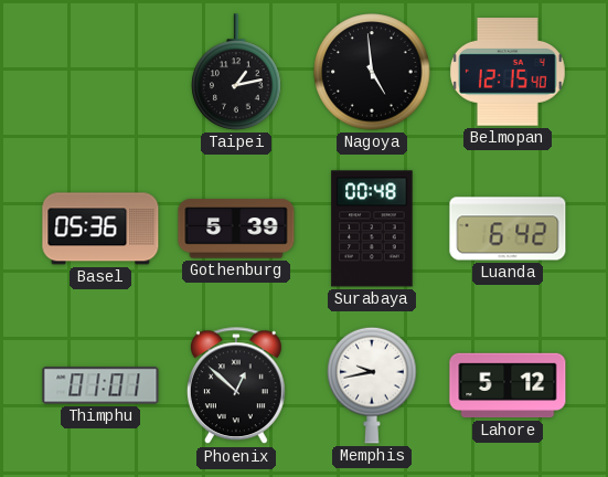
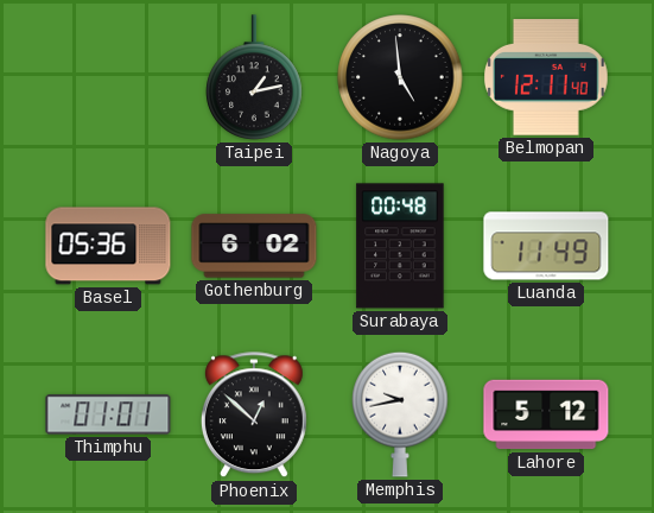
Belmopan: 12:15 -> 12:11
Gothenburg: 5:39 -> 6:02
Luanda: 6:42 -> 11:49
